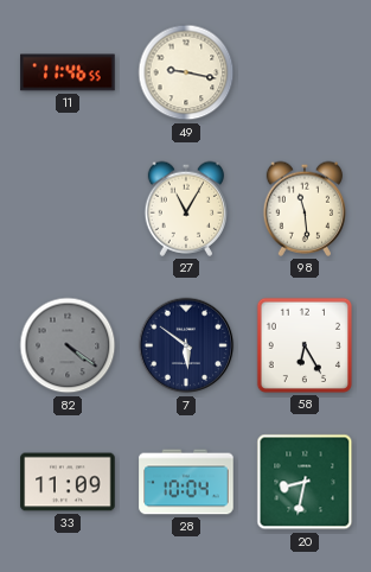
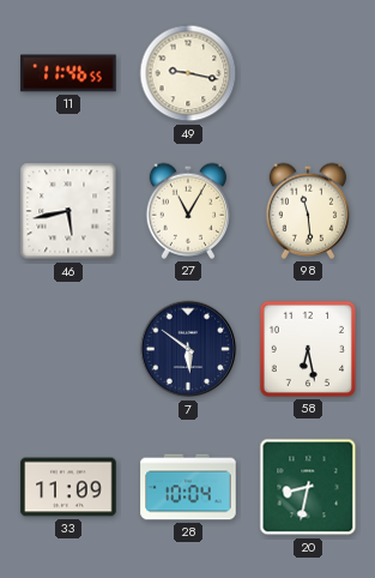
46: none -> 5:43
82: 4:21 -> none
58: 6:25 -> 6:28
